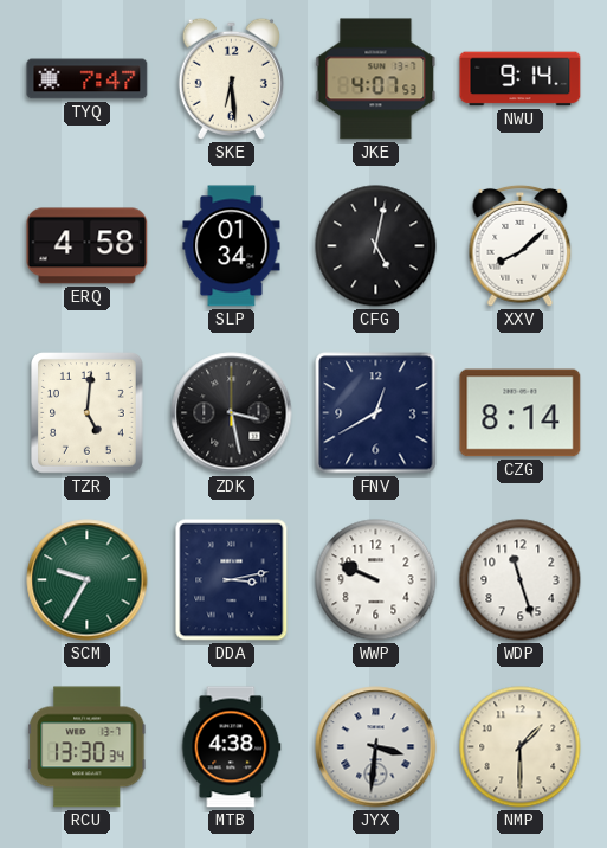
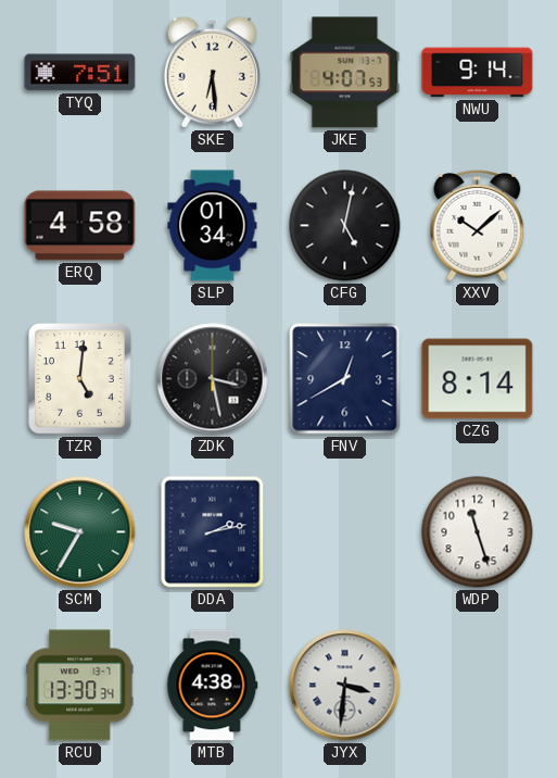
TYQ: 7:47 -> 7:51
XXV: 8:08 -> 10:08
DDA: 3:13 -> 2:13
WWP: 9:49 -> none
NMP: 1:30 -> none
